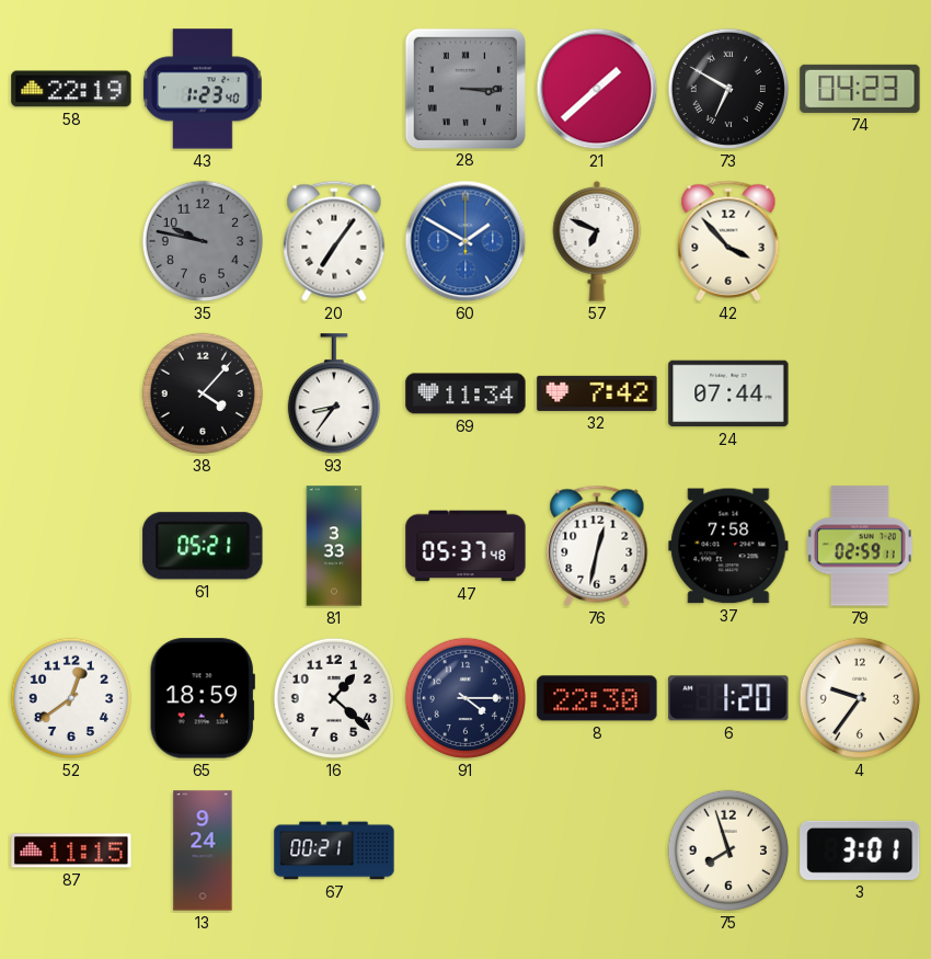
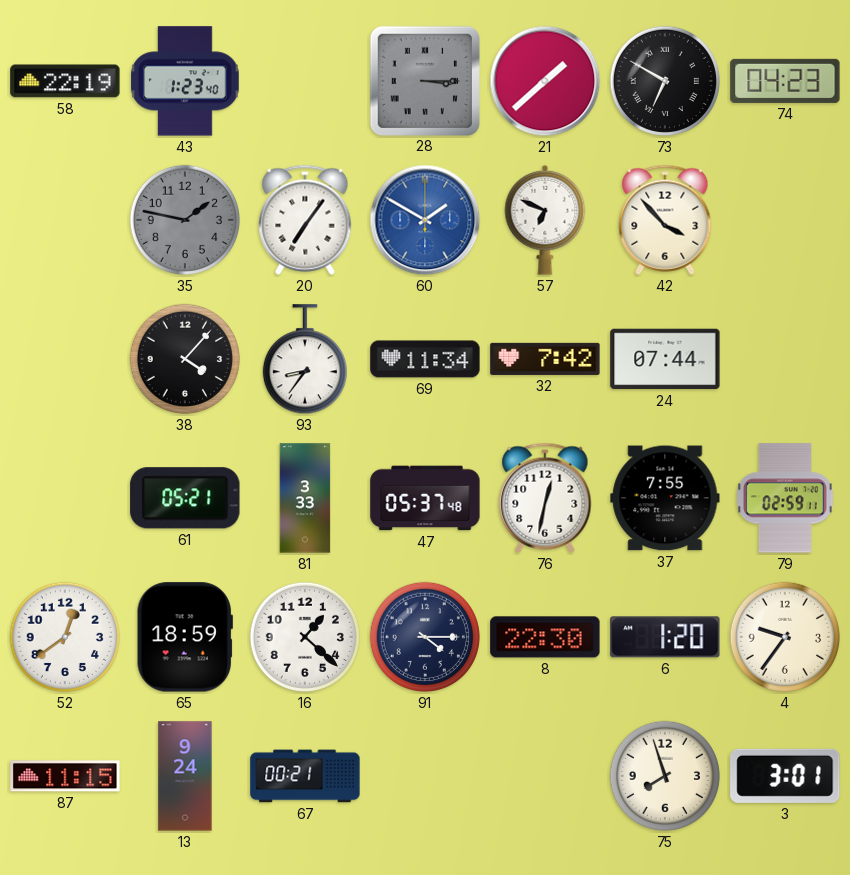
35: 9:47 -> 1:47
37: 7:58 -> 7:55
